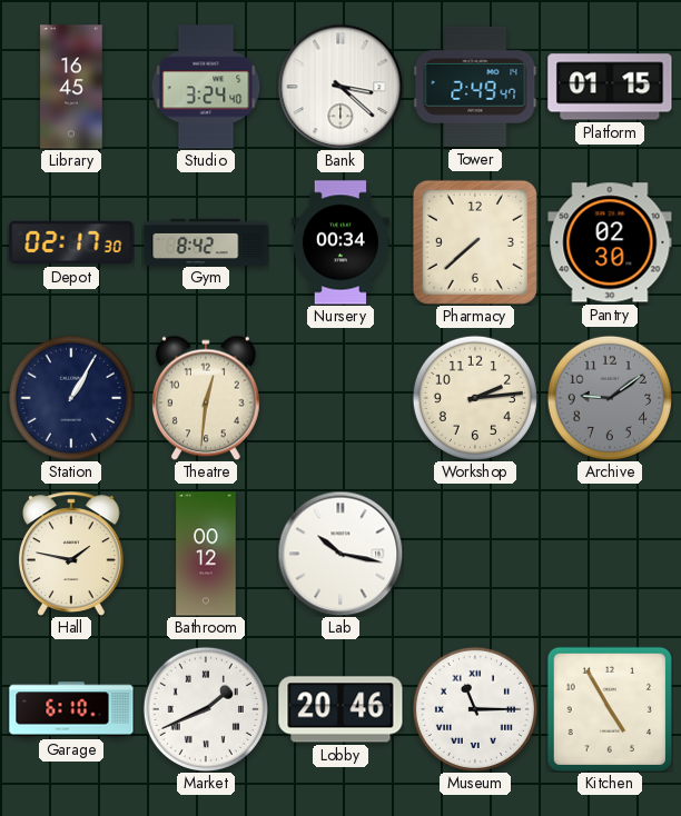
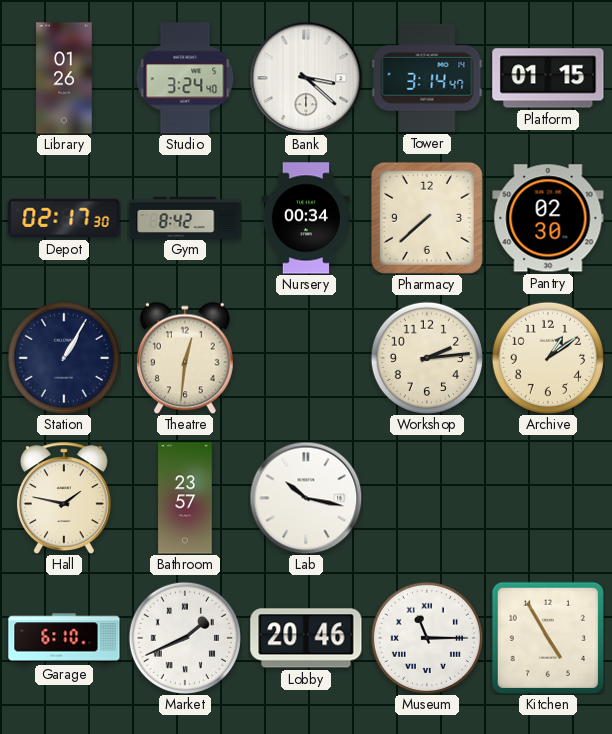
Library: 16:45 -> 01:26
Tower: 2:49 -> 3:14
Archive: 9:09 -> 1:09
Archive dial: grey -> cream
Bathroom: 00:12 -> 23:57
